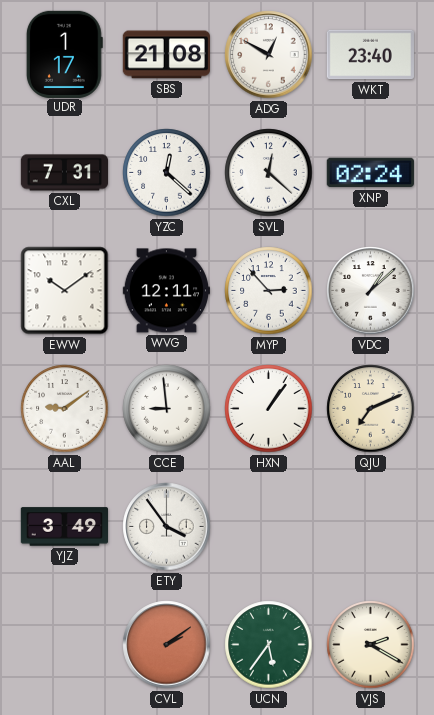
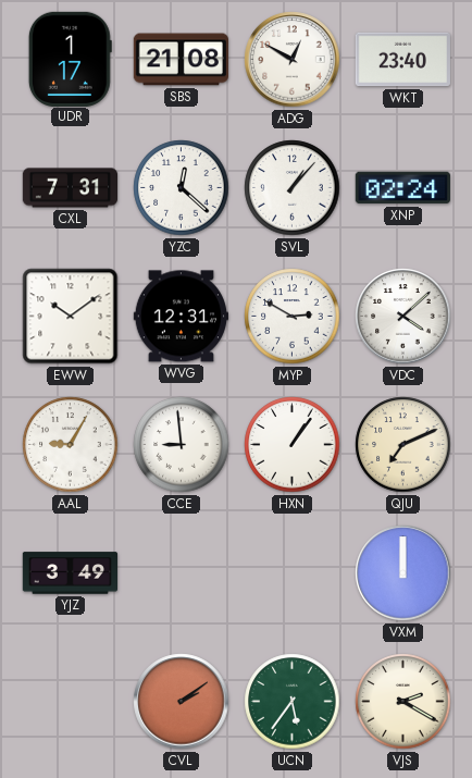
SVL: 12:22 -> 1:07
WVG: 12:11 -> 12:31
MYP: 2:53 -> 2:50
VDC: 1:08 -> 4:08
AAL: 9:09 -> 9:05
ETY: 3:54 -> none
VXM: none -> 12:00
